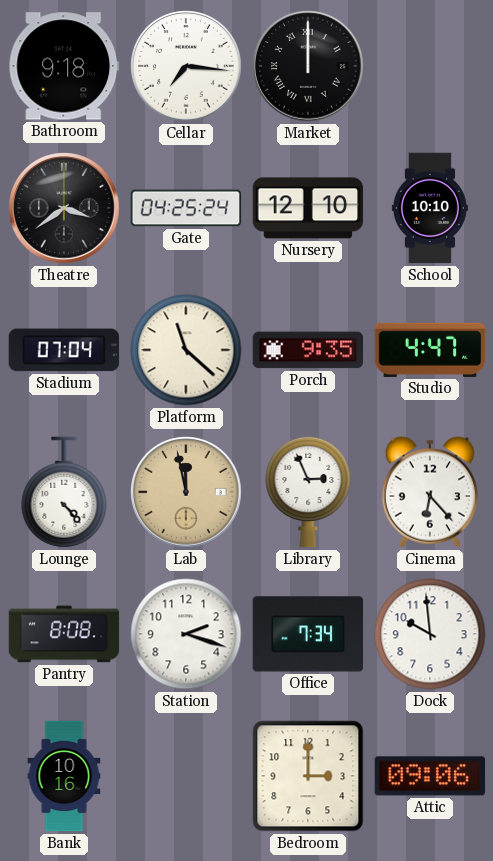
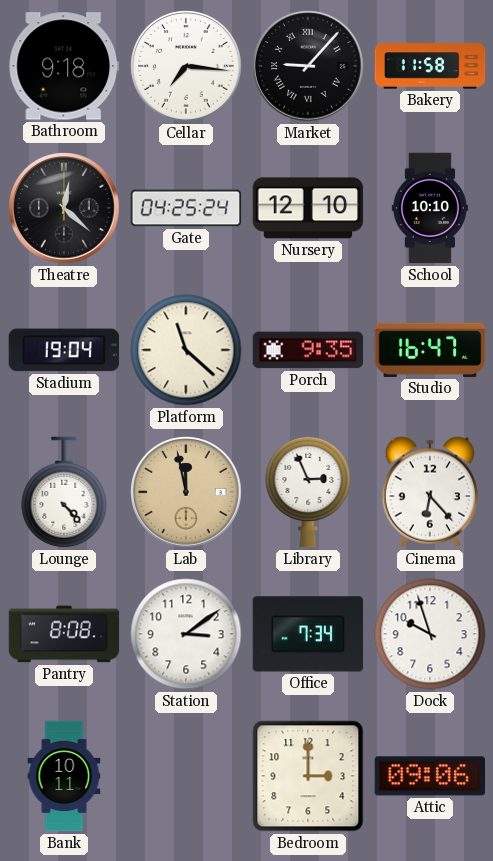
Market: 12:00 -> 9:07
Bakery: none -> 11:58
Theatre: 3:39 -> 12:22
Stadium: 07:04 -> 19:04
Studio: 4:47 -> 16:47
Station: 2:18 -> 3:09
Dock: 9:59 -> 9:57
Bank: 10:16 -> 10:11
